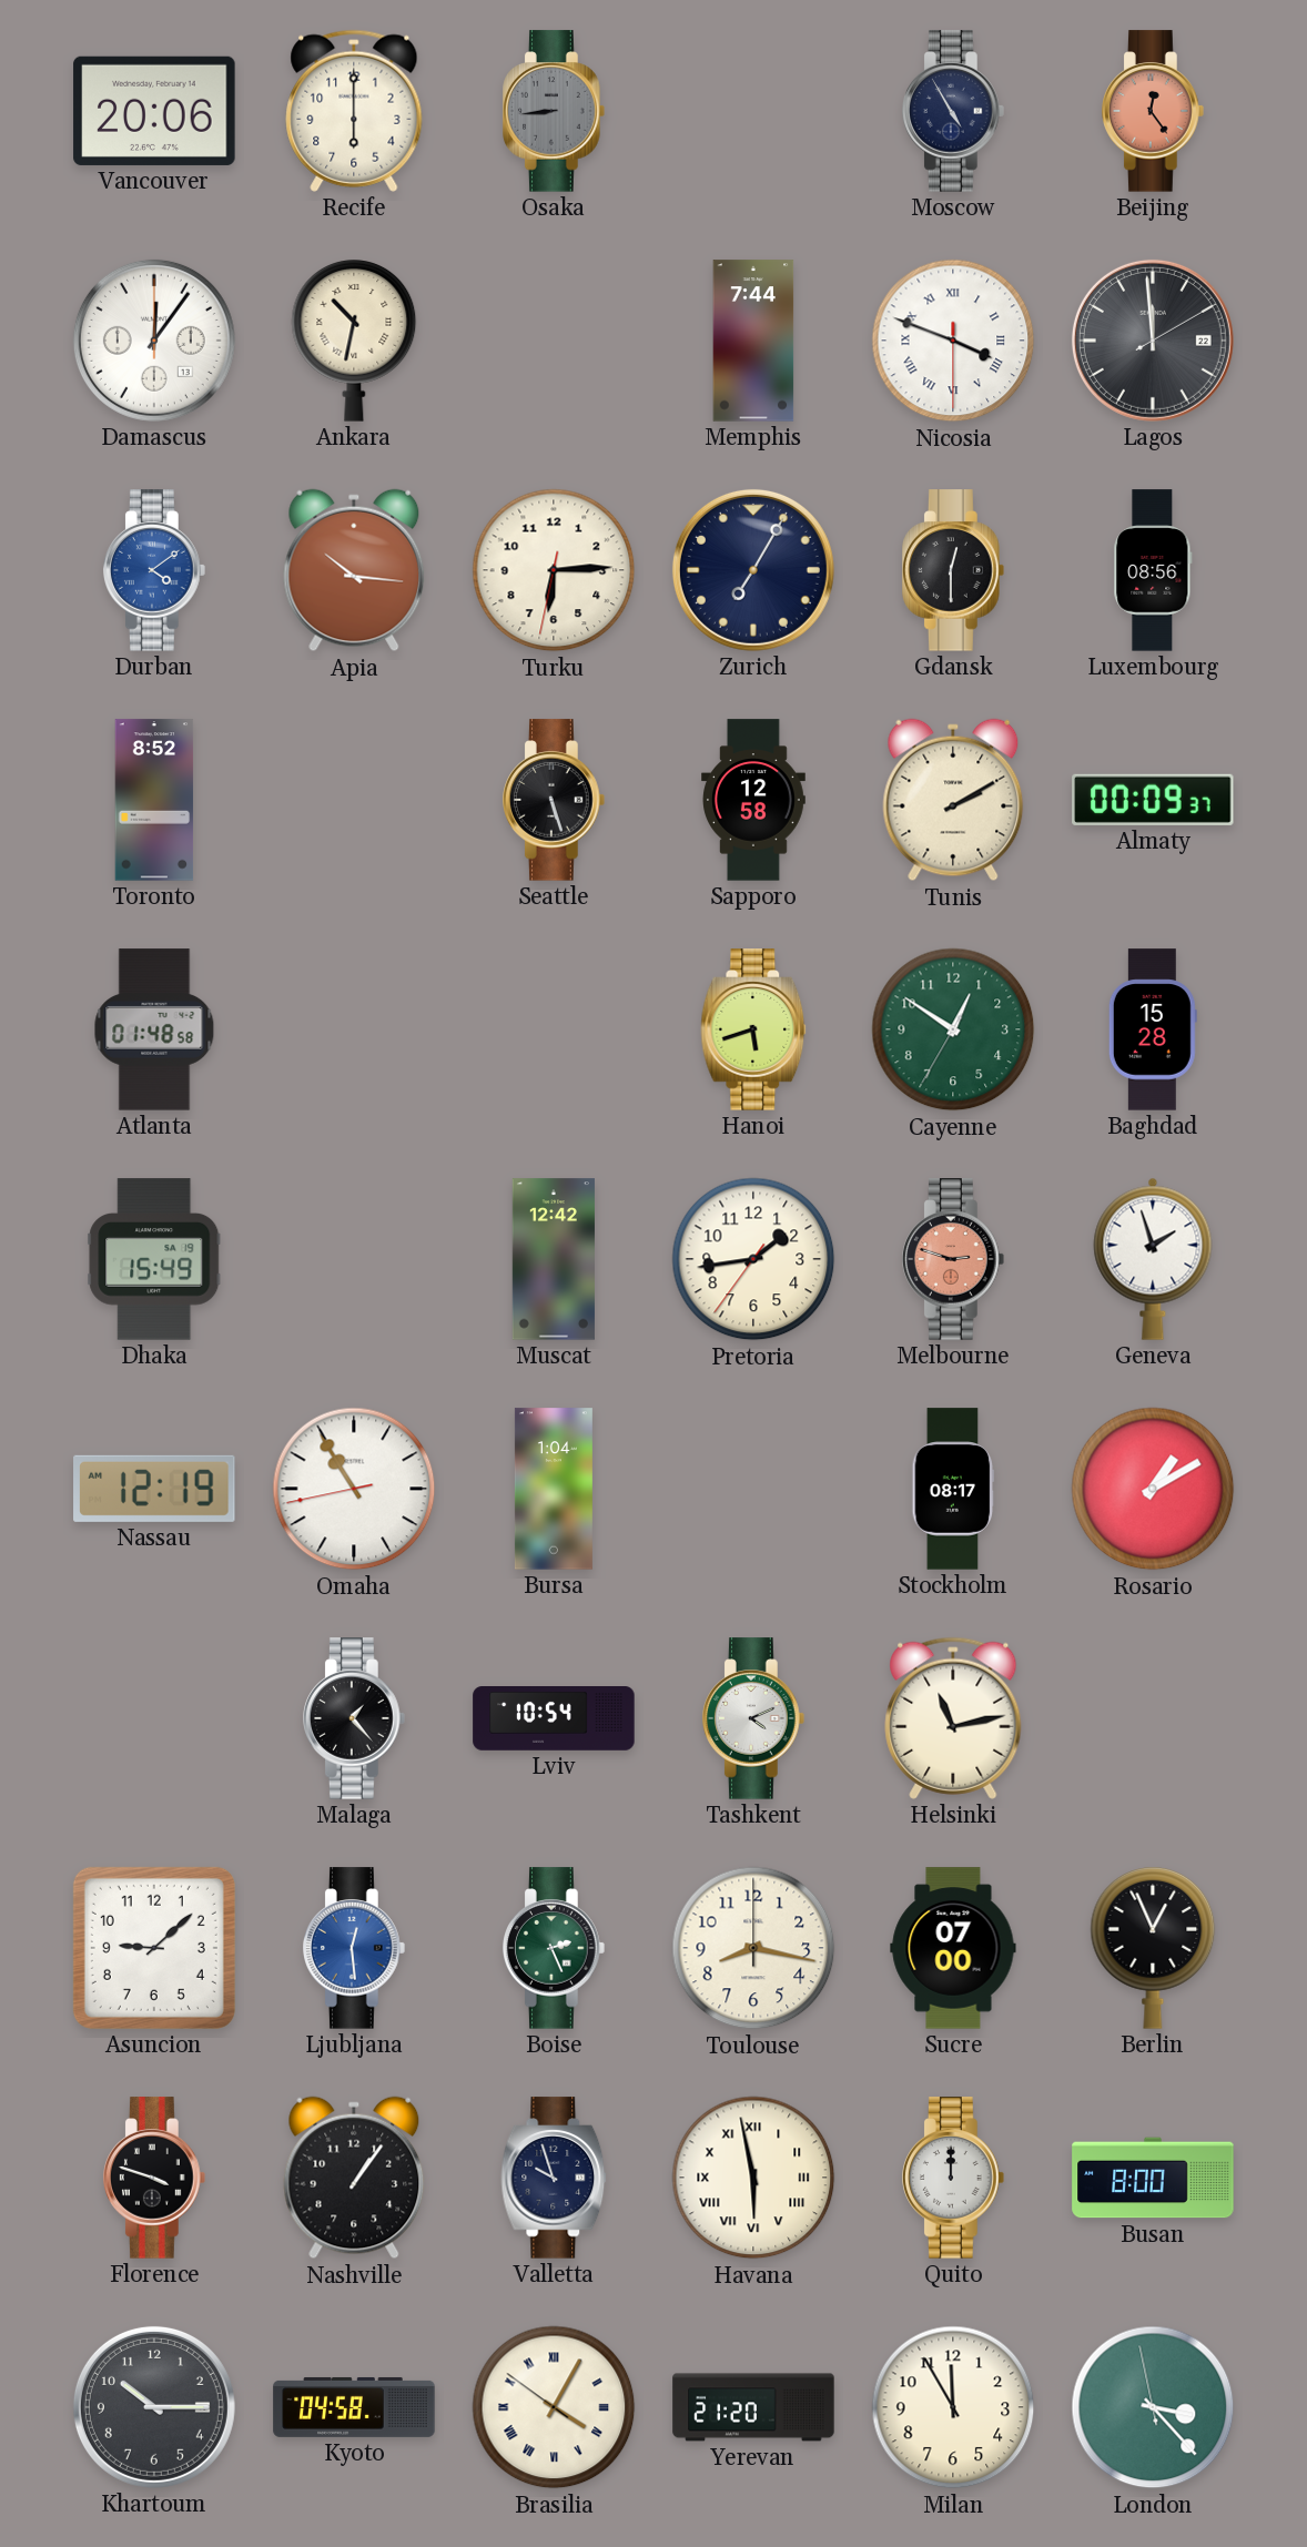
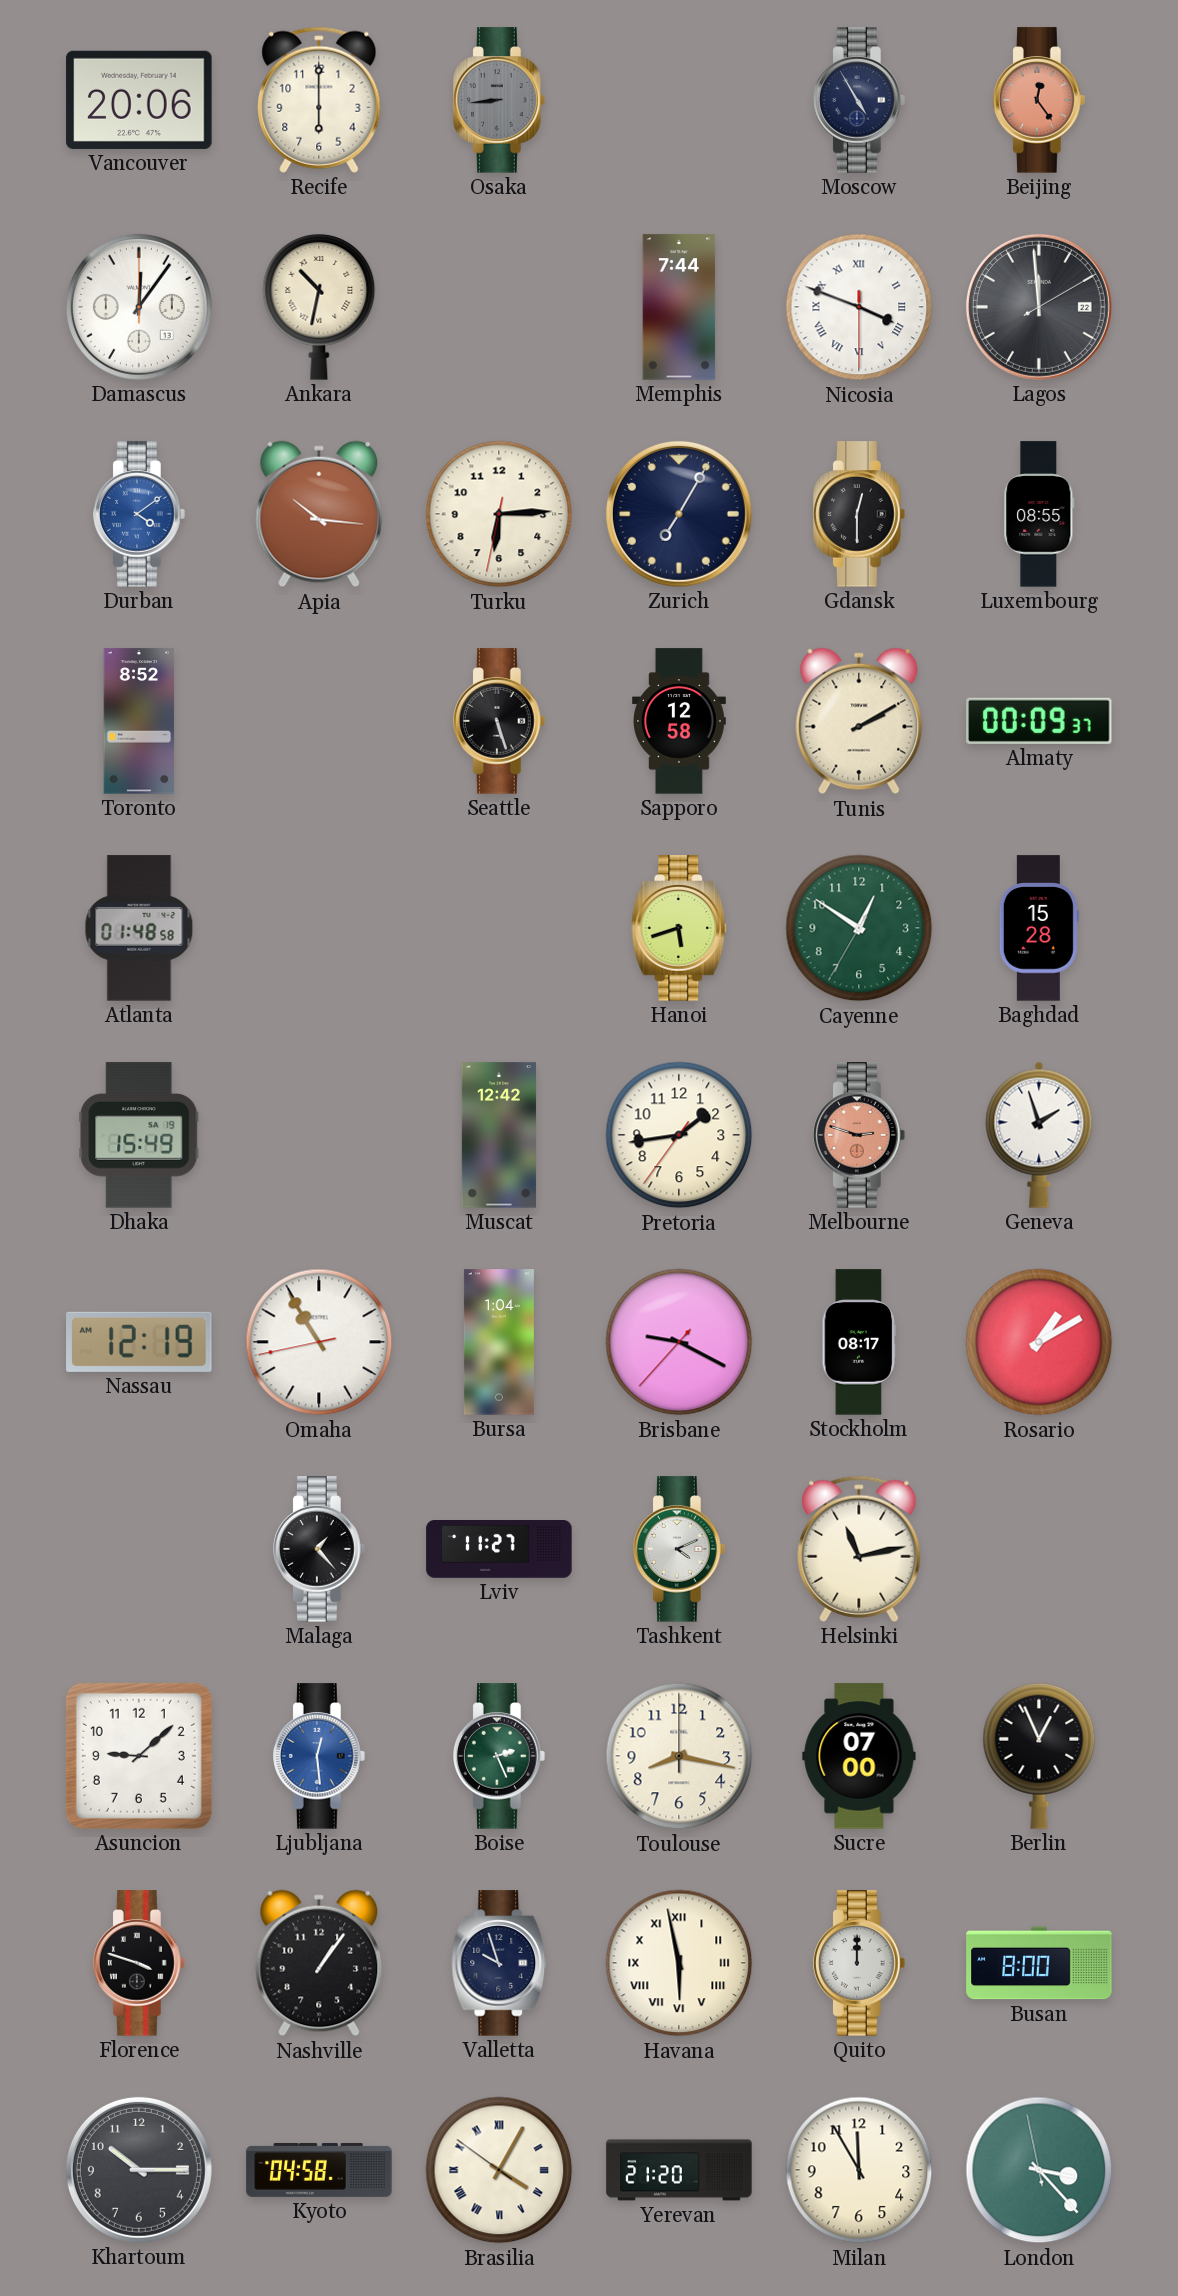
Luxembourg: 08:56 -> 08:55
Brisbane: none -> 9:19
Lviv: 10:54 -> 11:27
